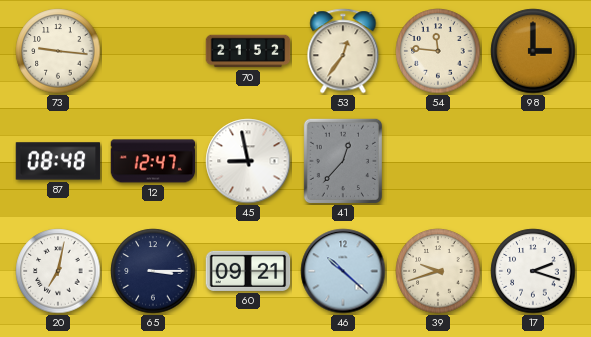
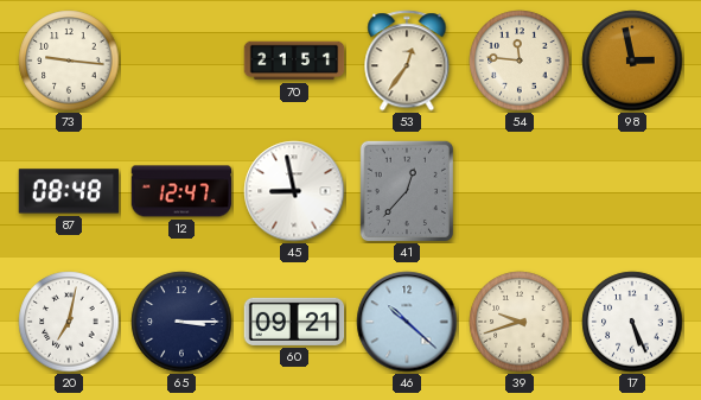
70: 21:52 -> 21:51
98: 3:00 -> 2:58
17: 2:18 -> 5:26
